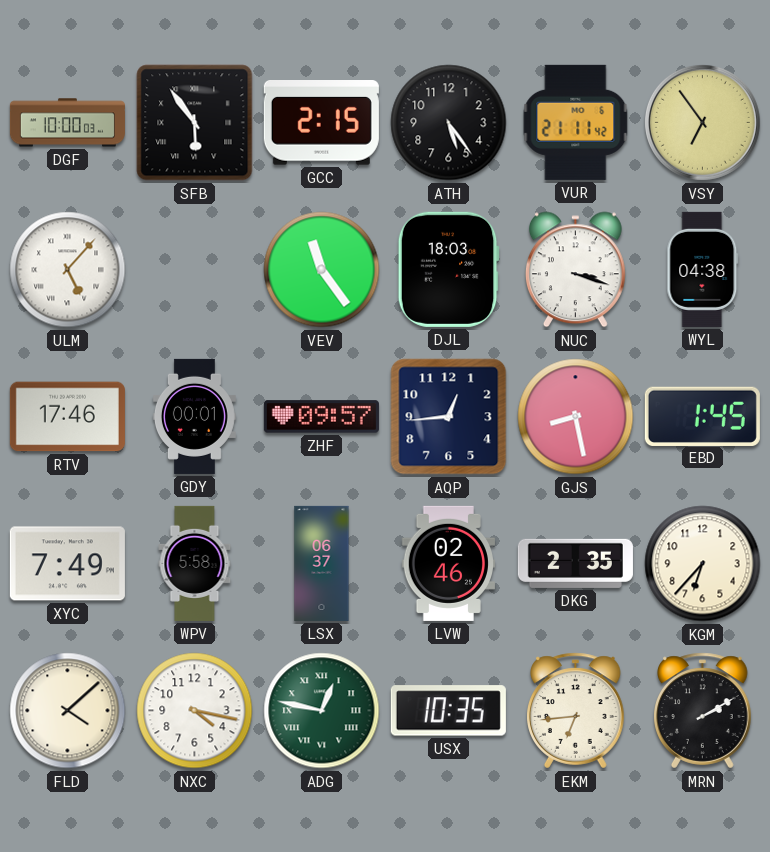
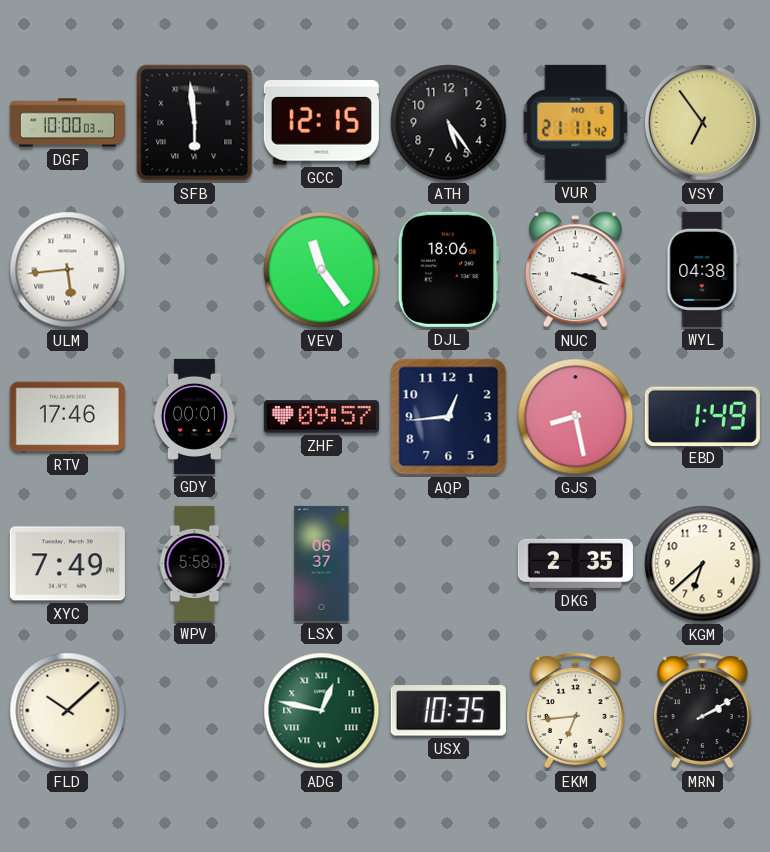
SFB: 5:54 -> 5:59
GCC: 2:15 -> 12:15
ULM: 5:07 -> 5:44
DJL: 18:03 -> 18:06
EBD: 1:45 -> 1:49
LVW: 02:46 -> none
KGM: 6:37 -> 6:38
FLD: 4:08 -> 10:08
NXC: 4:17 -> none
